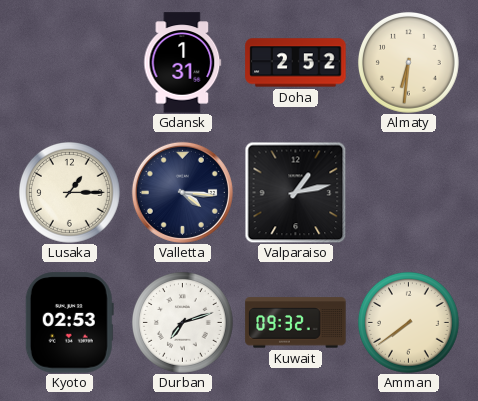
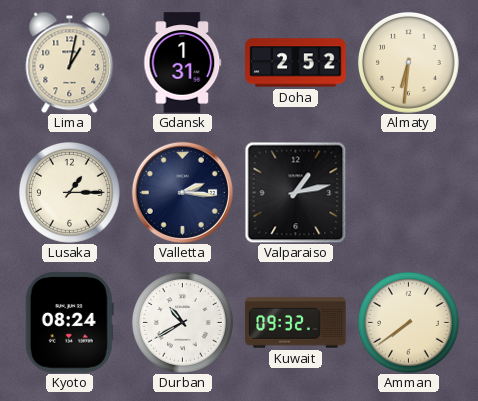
Lima: none -> 1:02
Valletta: 4:16 -> 2:16
Kyoto: 02:53 -> 08:24
Durban: 7:12 -> 10:40
